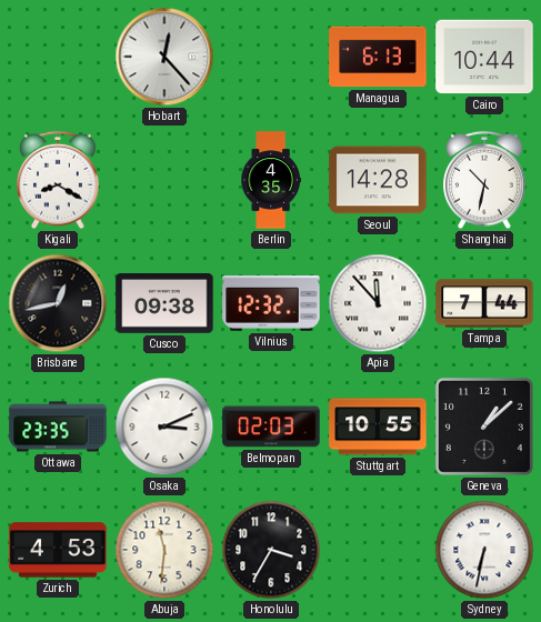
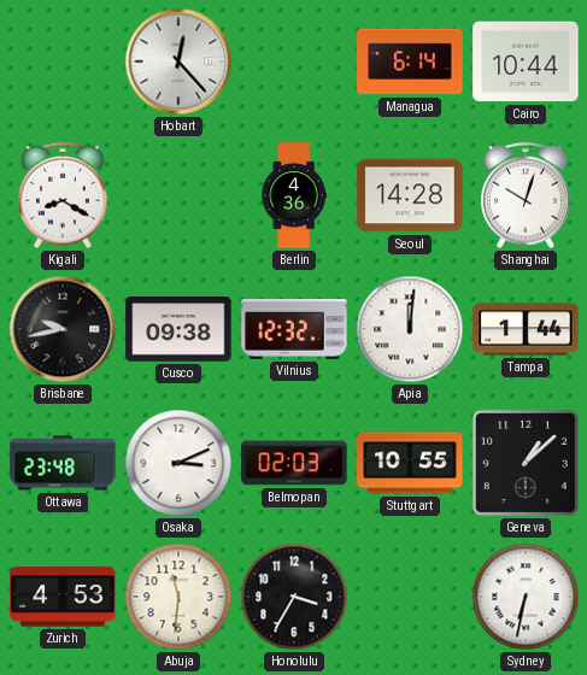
Managua: 6:13 -> 6:14
Berlin: 4:35 -> 4:36
Shanghai: 10:32 -> 10:03
Brisbane: 12:43 -> 9:43
Apia: 11:53 -> 12:01
Tampa: 7:44 -> 1:44
Ottawa: 23:35 -> 23:48
